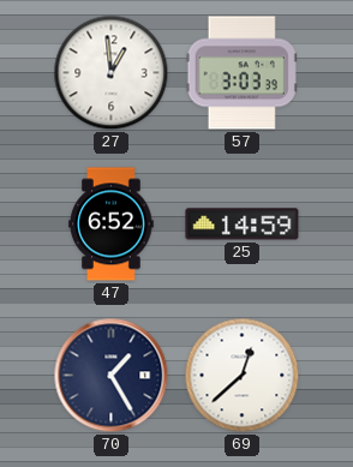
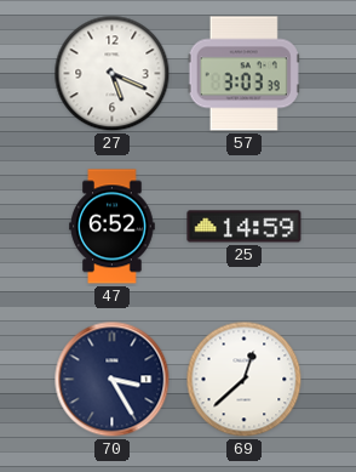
27: 12:59 -> 5:19
70: 1:25 -> 3:25
